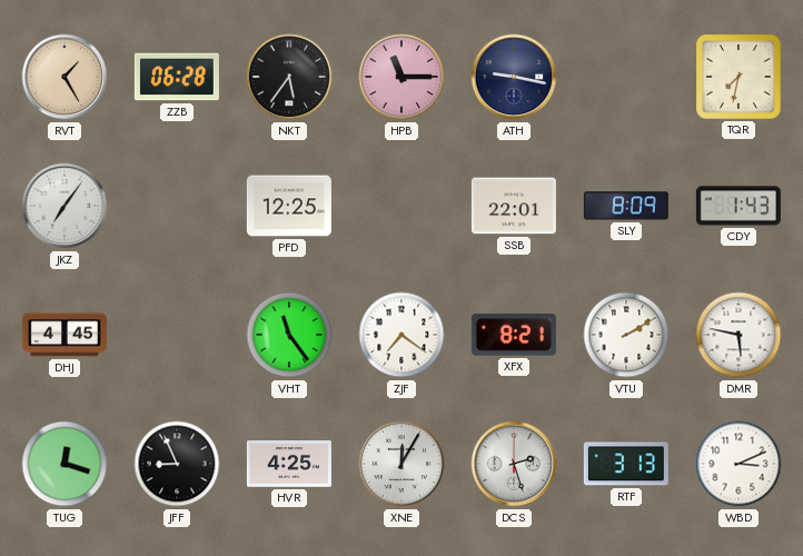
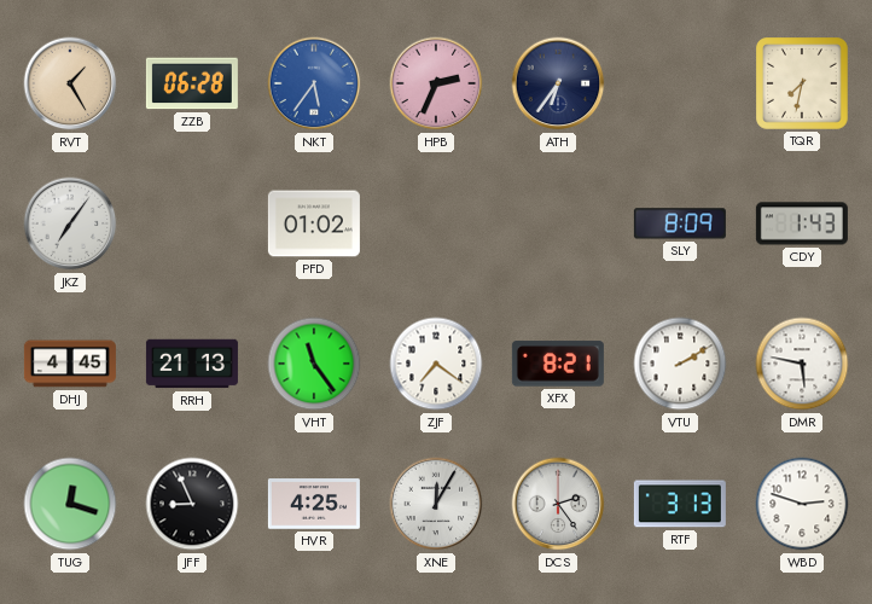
NKT dial: black -> blue
HPB: 11:15 -> 2:34
ATH: 9:17 -> 6:36
PFD: 12:25 -> 01:02
SSB: 22:01 -> none
RRH: none -> 21:13
DCS: 2:27 -> 2:24
WBD: 3:11 -> 2:48
